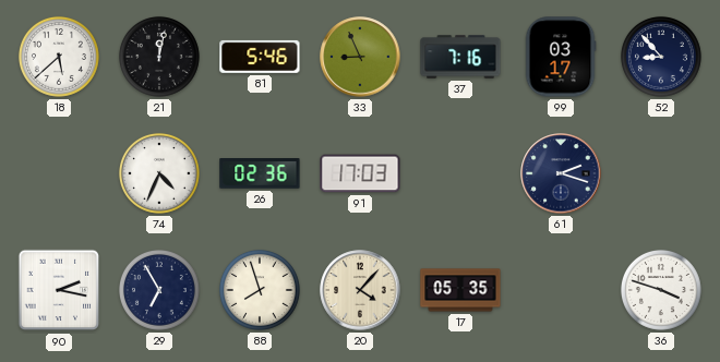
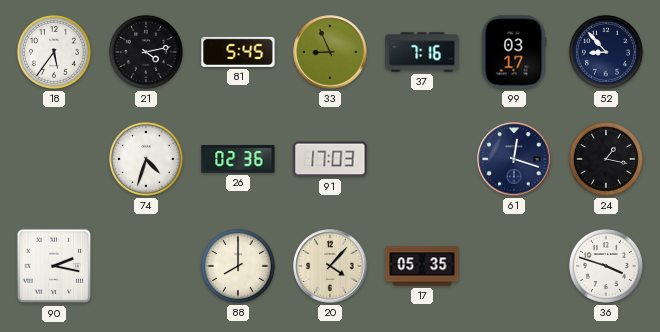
18: 5:38 -> 5:36
21: 12:02 -> 4:13
81: 5:46 -> 5:45
74: 4:34 -> 4:33
61: 2:18 -> 12:18
24: none -> 1:17
29: 6:55 -> none
88: 7:57 -> 8:00
